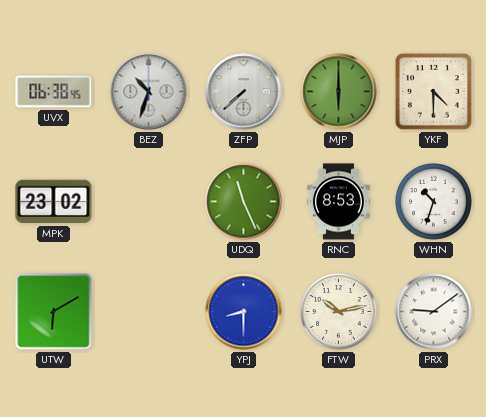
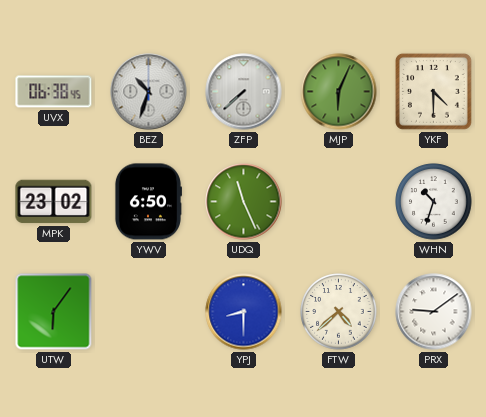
MJP: 6:00 -> 6:04
YWV: none -> 6:50
RNC: 8:53 -> none
UTW: 6:10 -> 6:06
FTW: 10:13 -> 4:38
